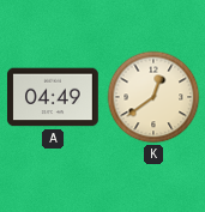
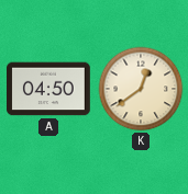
A: 04:49 -> 04:50
